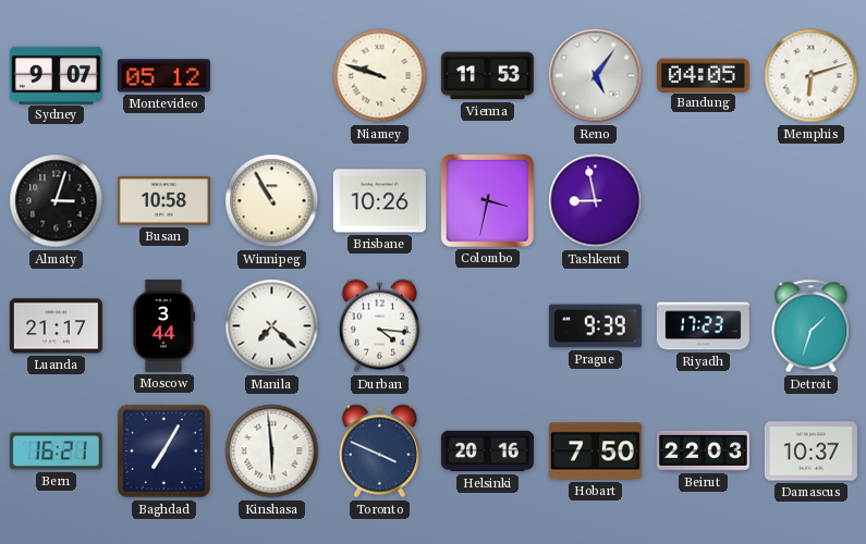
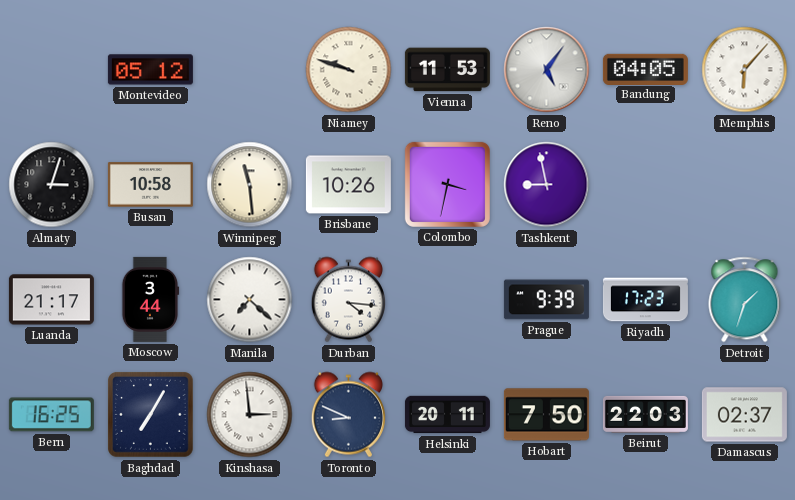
Sydney: 9:07 -> none
Memphis: 6:12 -> 6:07
Winnipeg: 10:55 -> 11:29
Bern: 16:21 -> 16:25
Kinshasa: 5:59 -> 2:59
Toronto: 3:49 -> 8:49
Helsinki: 20:16 -> 20:11
Damascus: 10:37 -> 02:37
